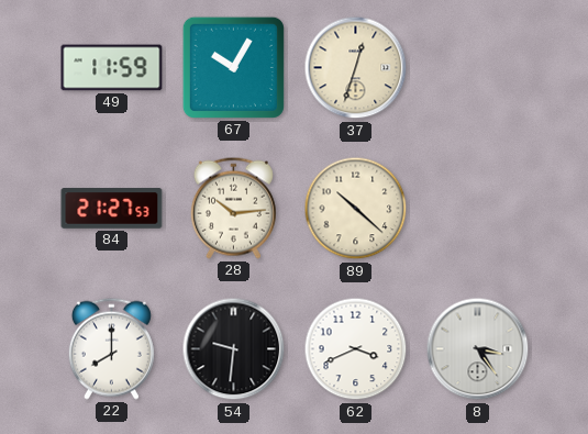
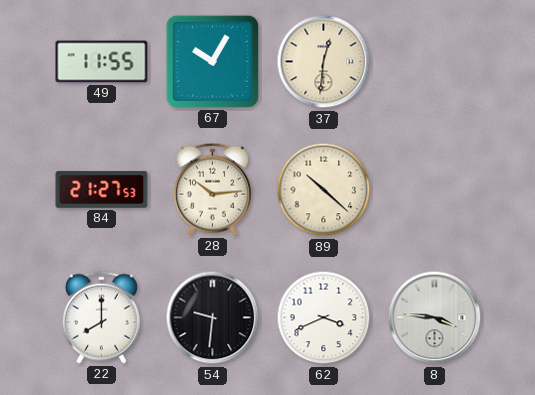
49: 11:59 -> 11:55
37: 12:33 -> 12:31
8: 3:24 -> 3:46
